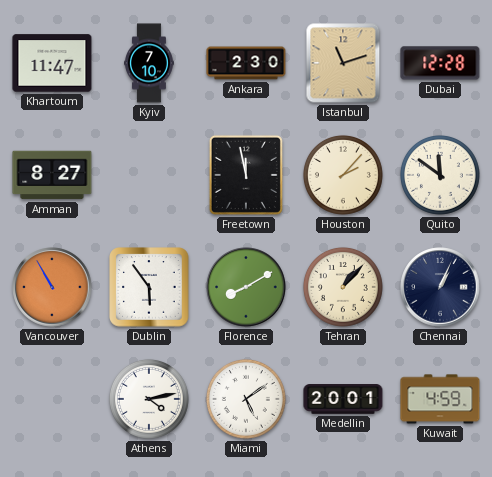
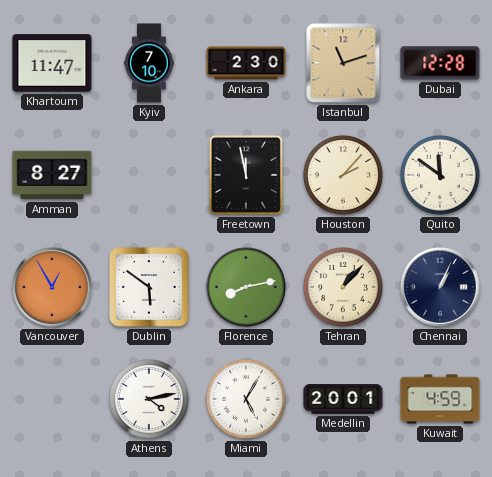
Vancouver: 10:55 -> 12:55
Dublin: 5:54 -> 5:51
Florence: 8:10 -> 8:13
Miami: 5:09 -> 5:05
